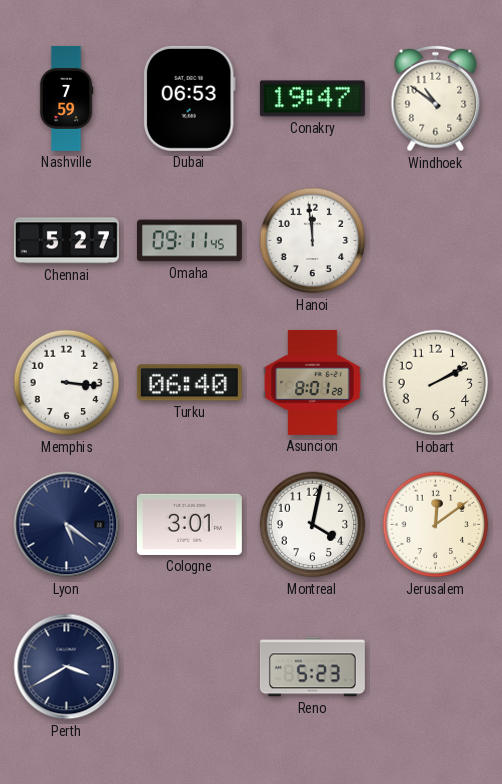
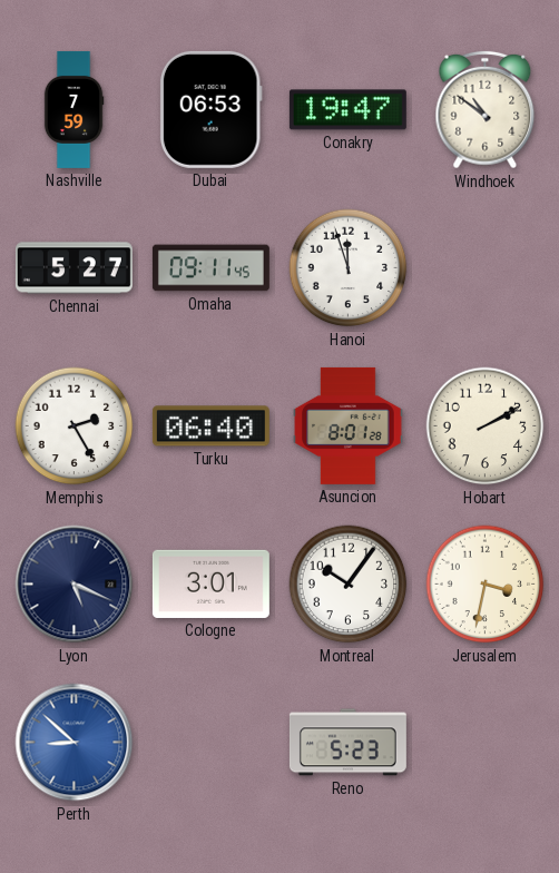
Hanoi: 11:59 -> 11:57
Memphis: 3:16 -> 2:25
Lyon: 5:21 -> 5:19
Montreal: 4:02 -> 10:06
Jerusalem: 12:09 -> 3:32
Perth: 3:40 -> 8:52
Perth dial: navy -> blue
